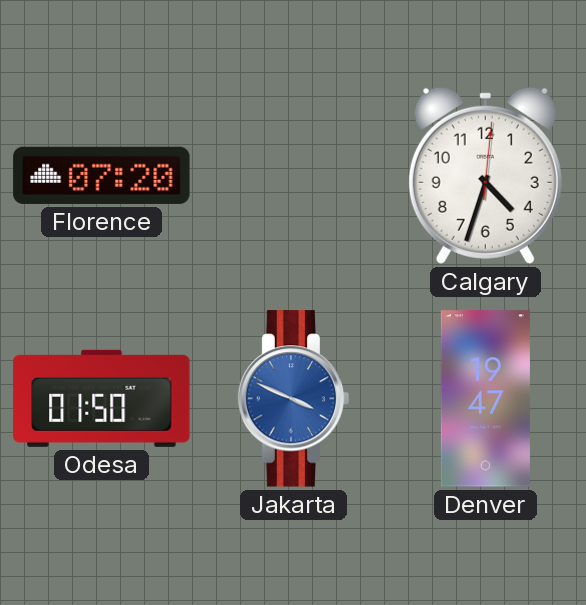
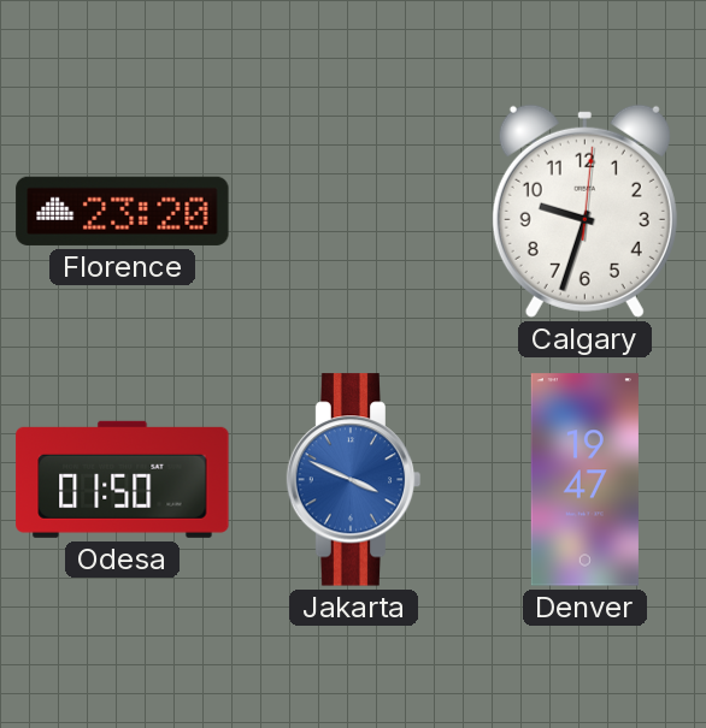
Florence: 07:20 -> 23:20
Calgary: 4:33 -> 9:33
